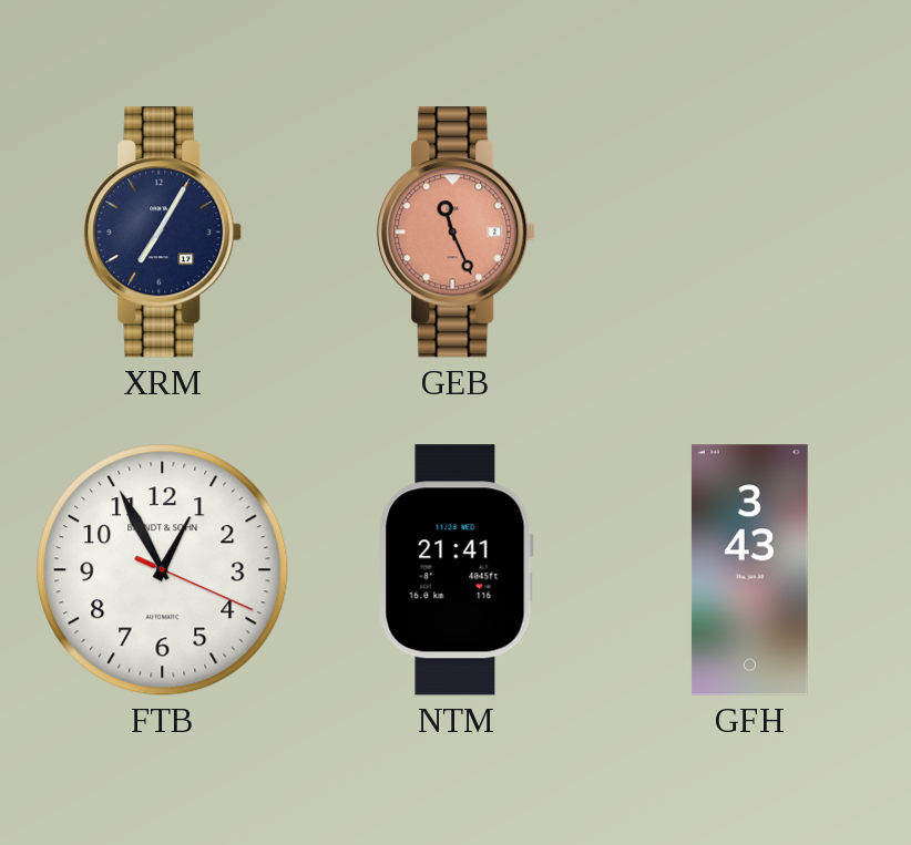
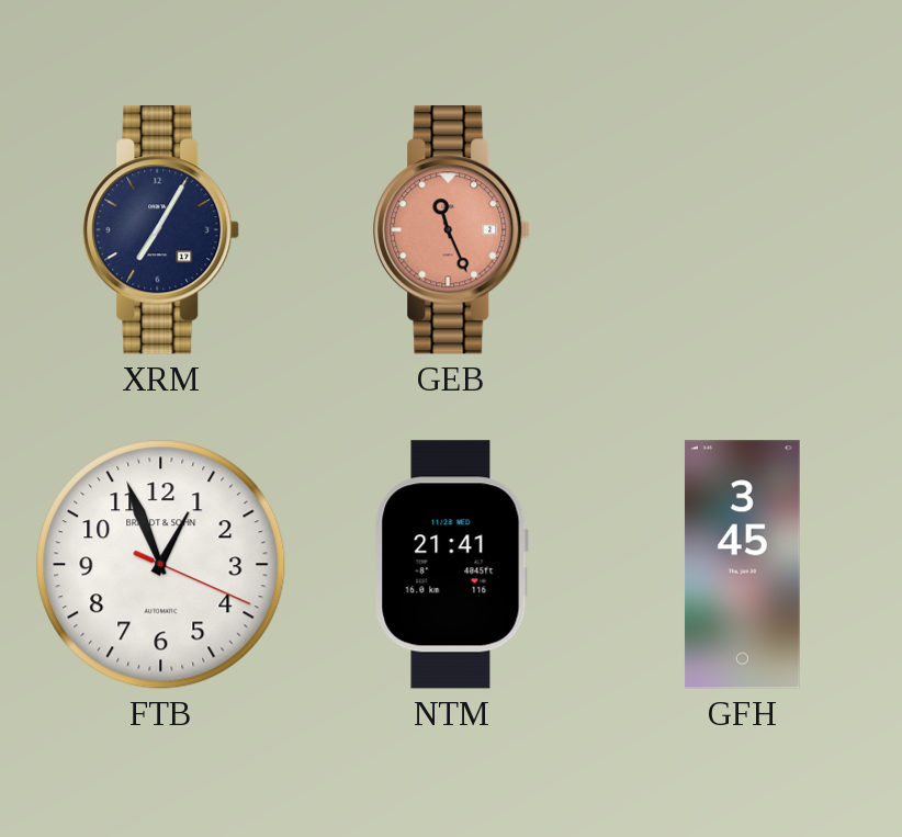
FTB: 12:55 -> 12:56
GFH: 3:43 -> 3:45
